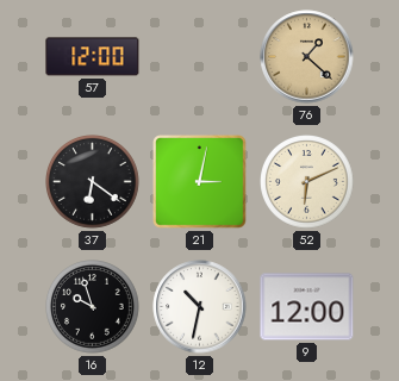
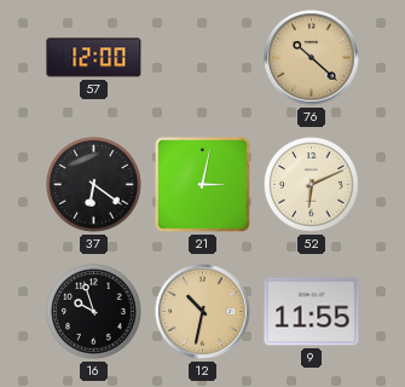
76: 1:22 -> 10:22
12 dial: white -> champagne
9: 12:00 -> 11:55
